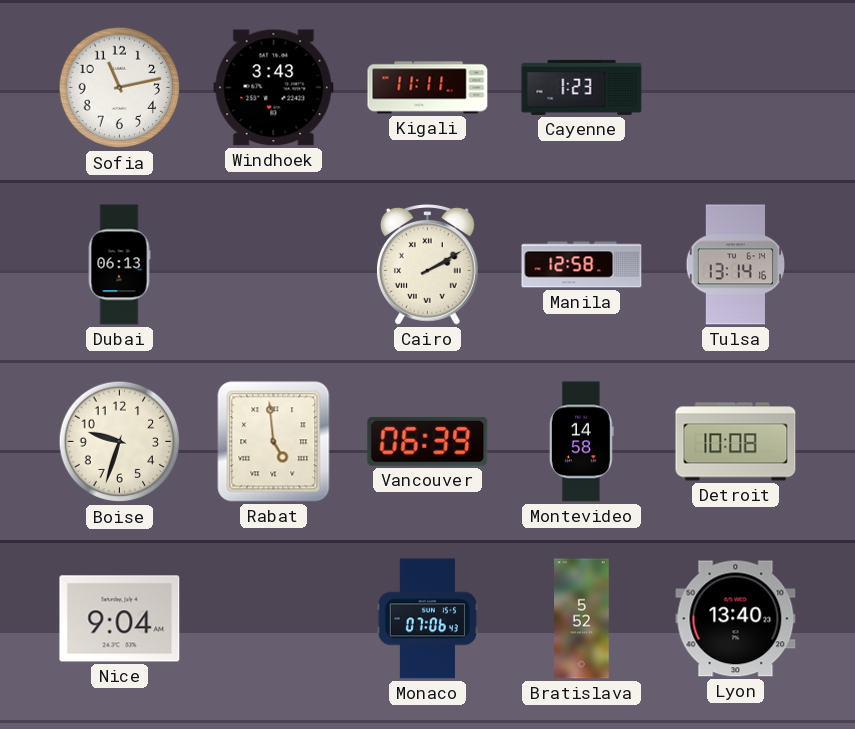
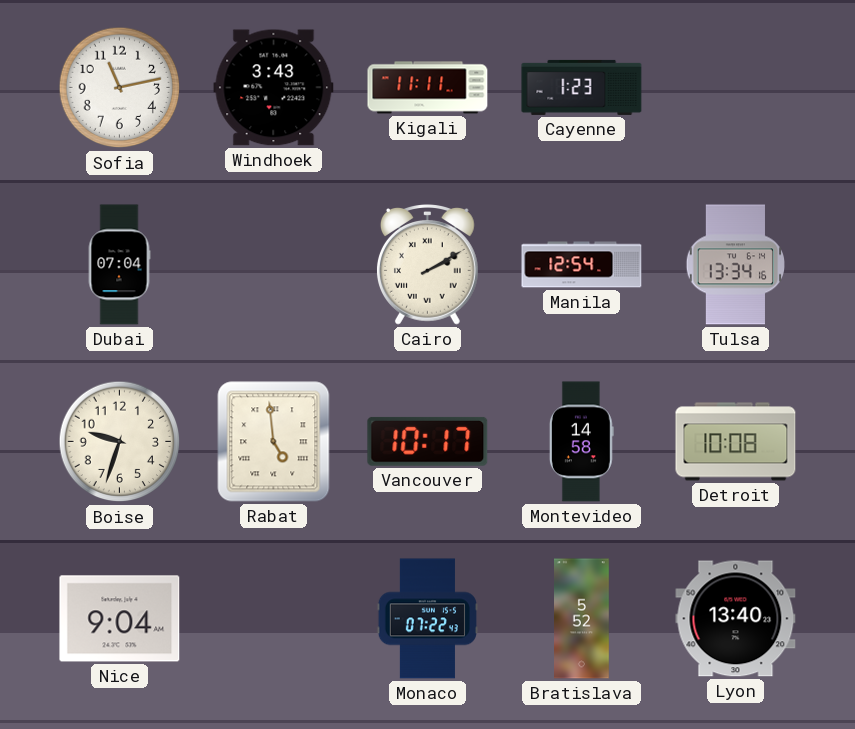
Dubai: 06:13 -> 07:04
Manila: 12:58 -> 12:54
Tulsa: 13:14 -> 13:34
Vancouver: 06:39 -> 10:17
Monaco: 07:06 -> 07:22
